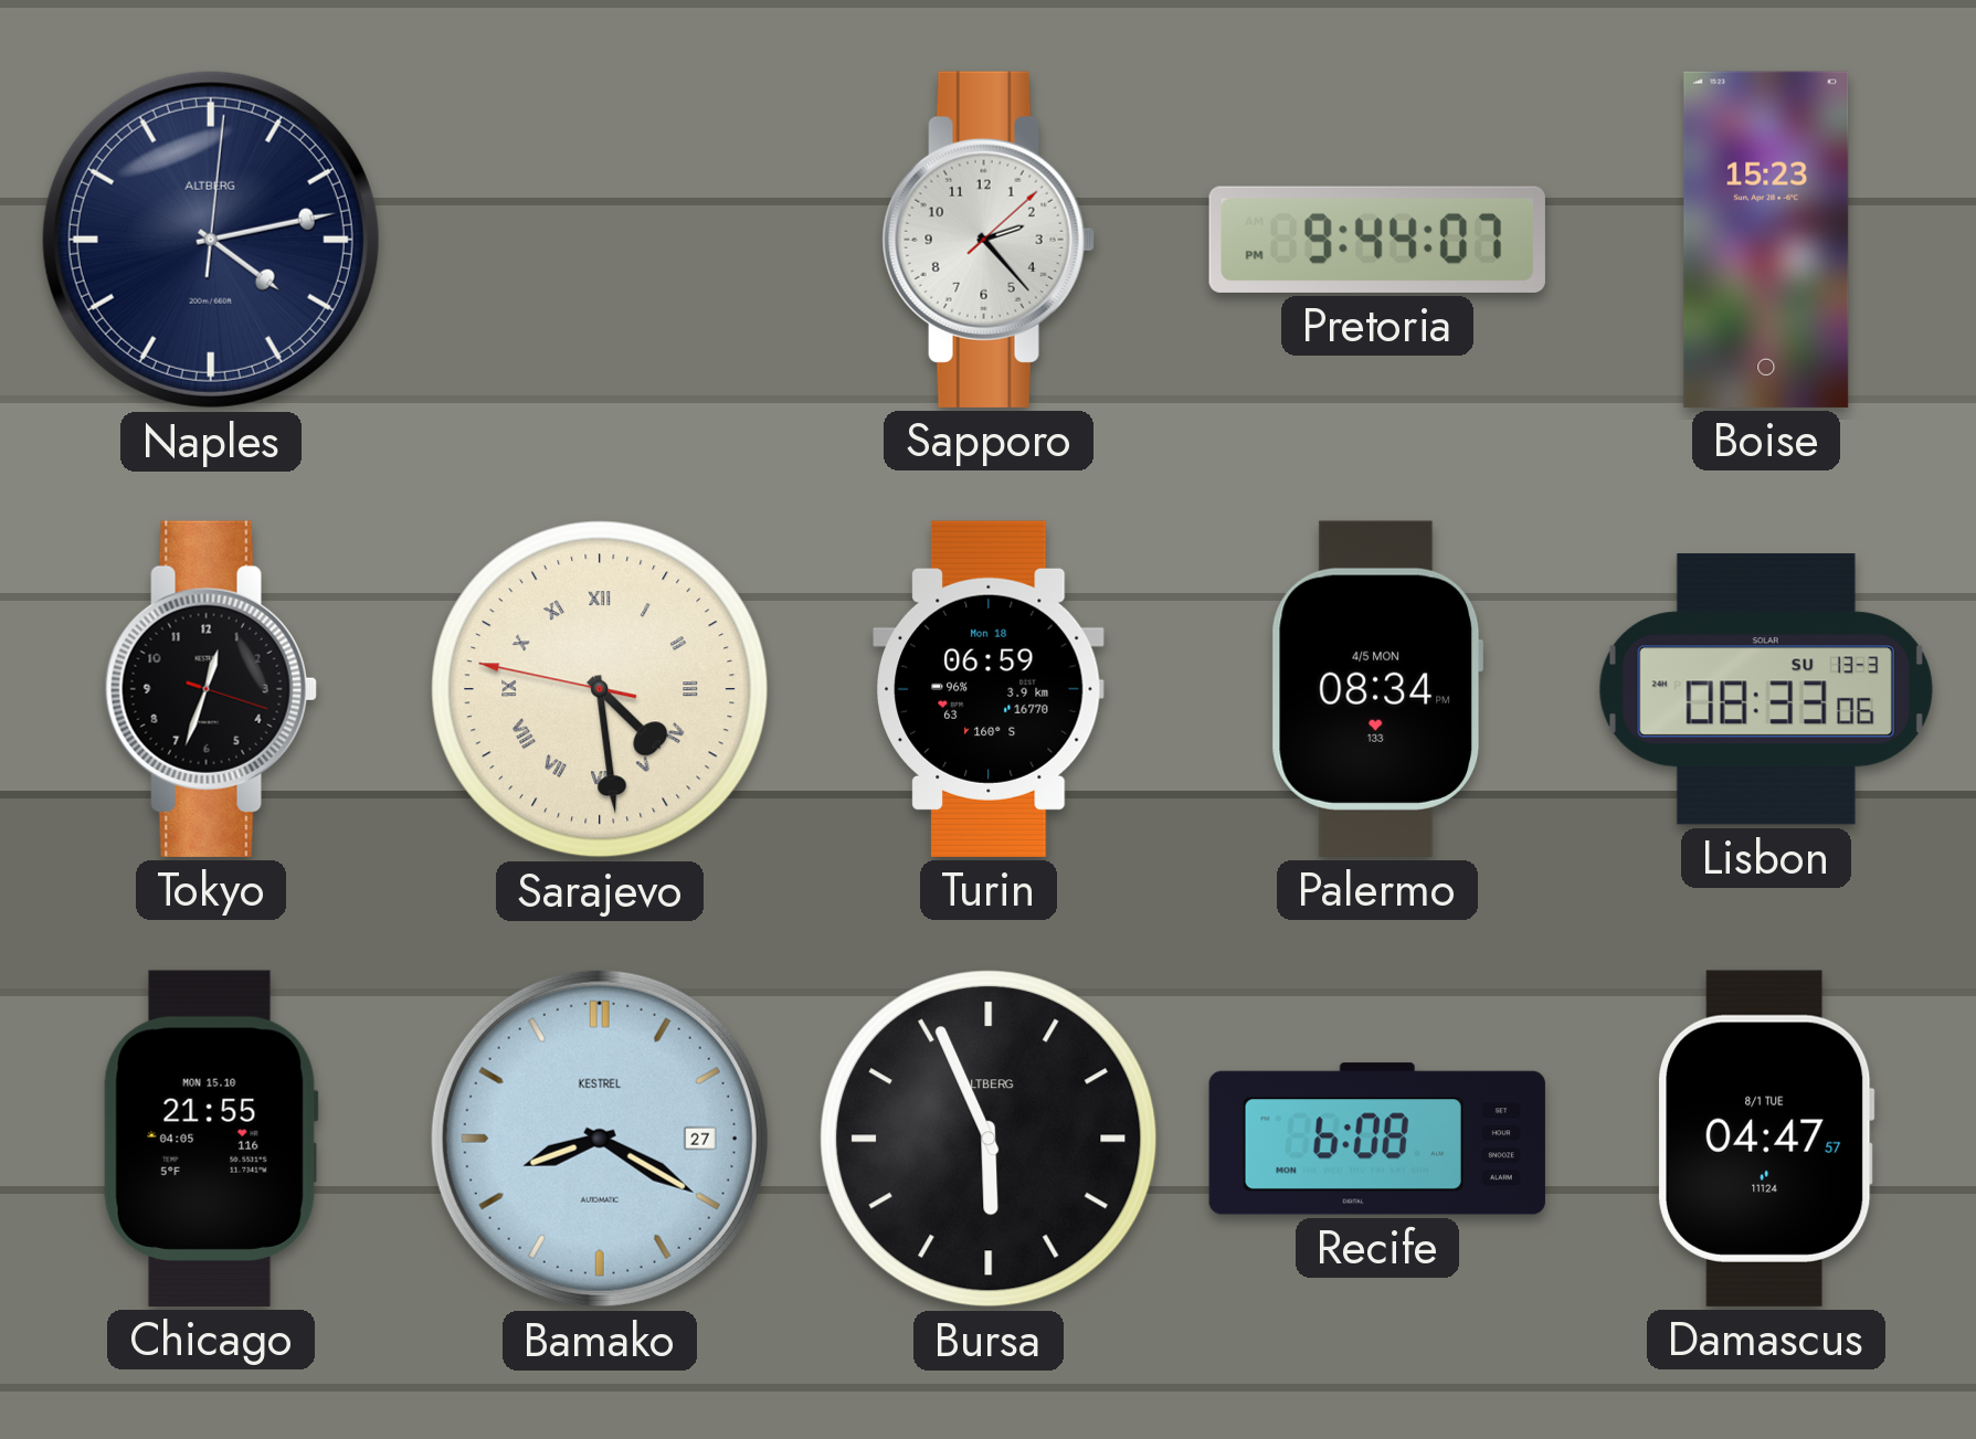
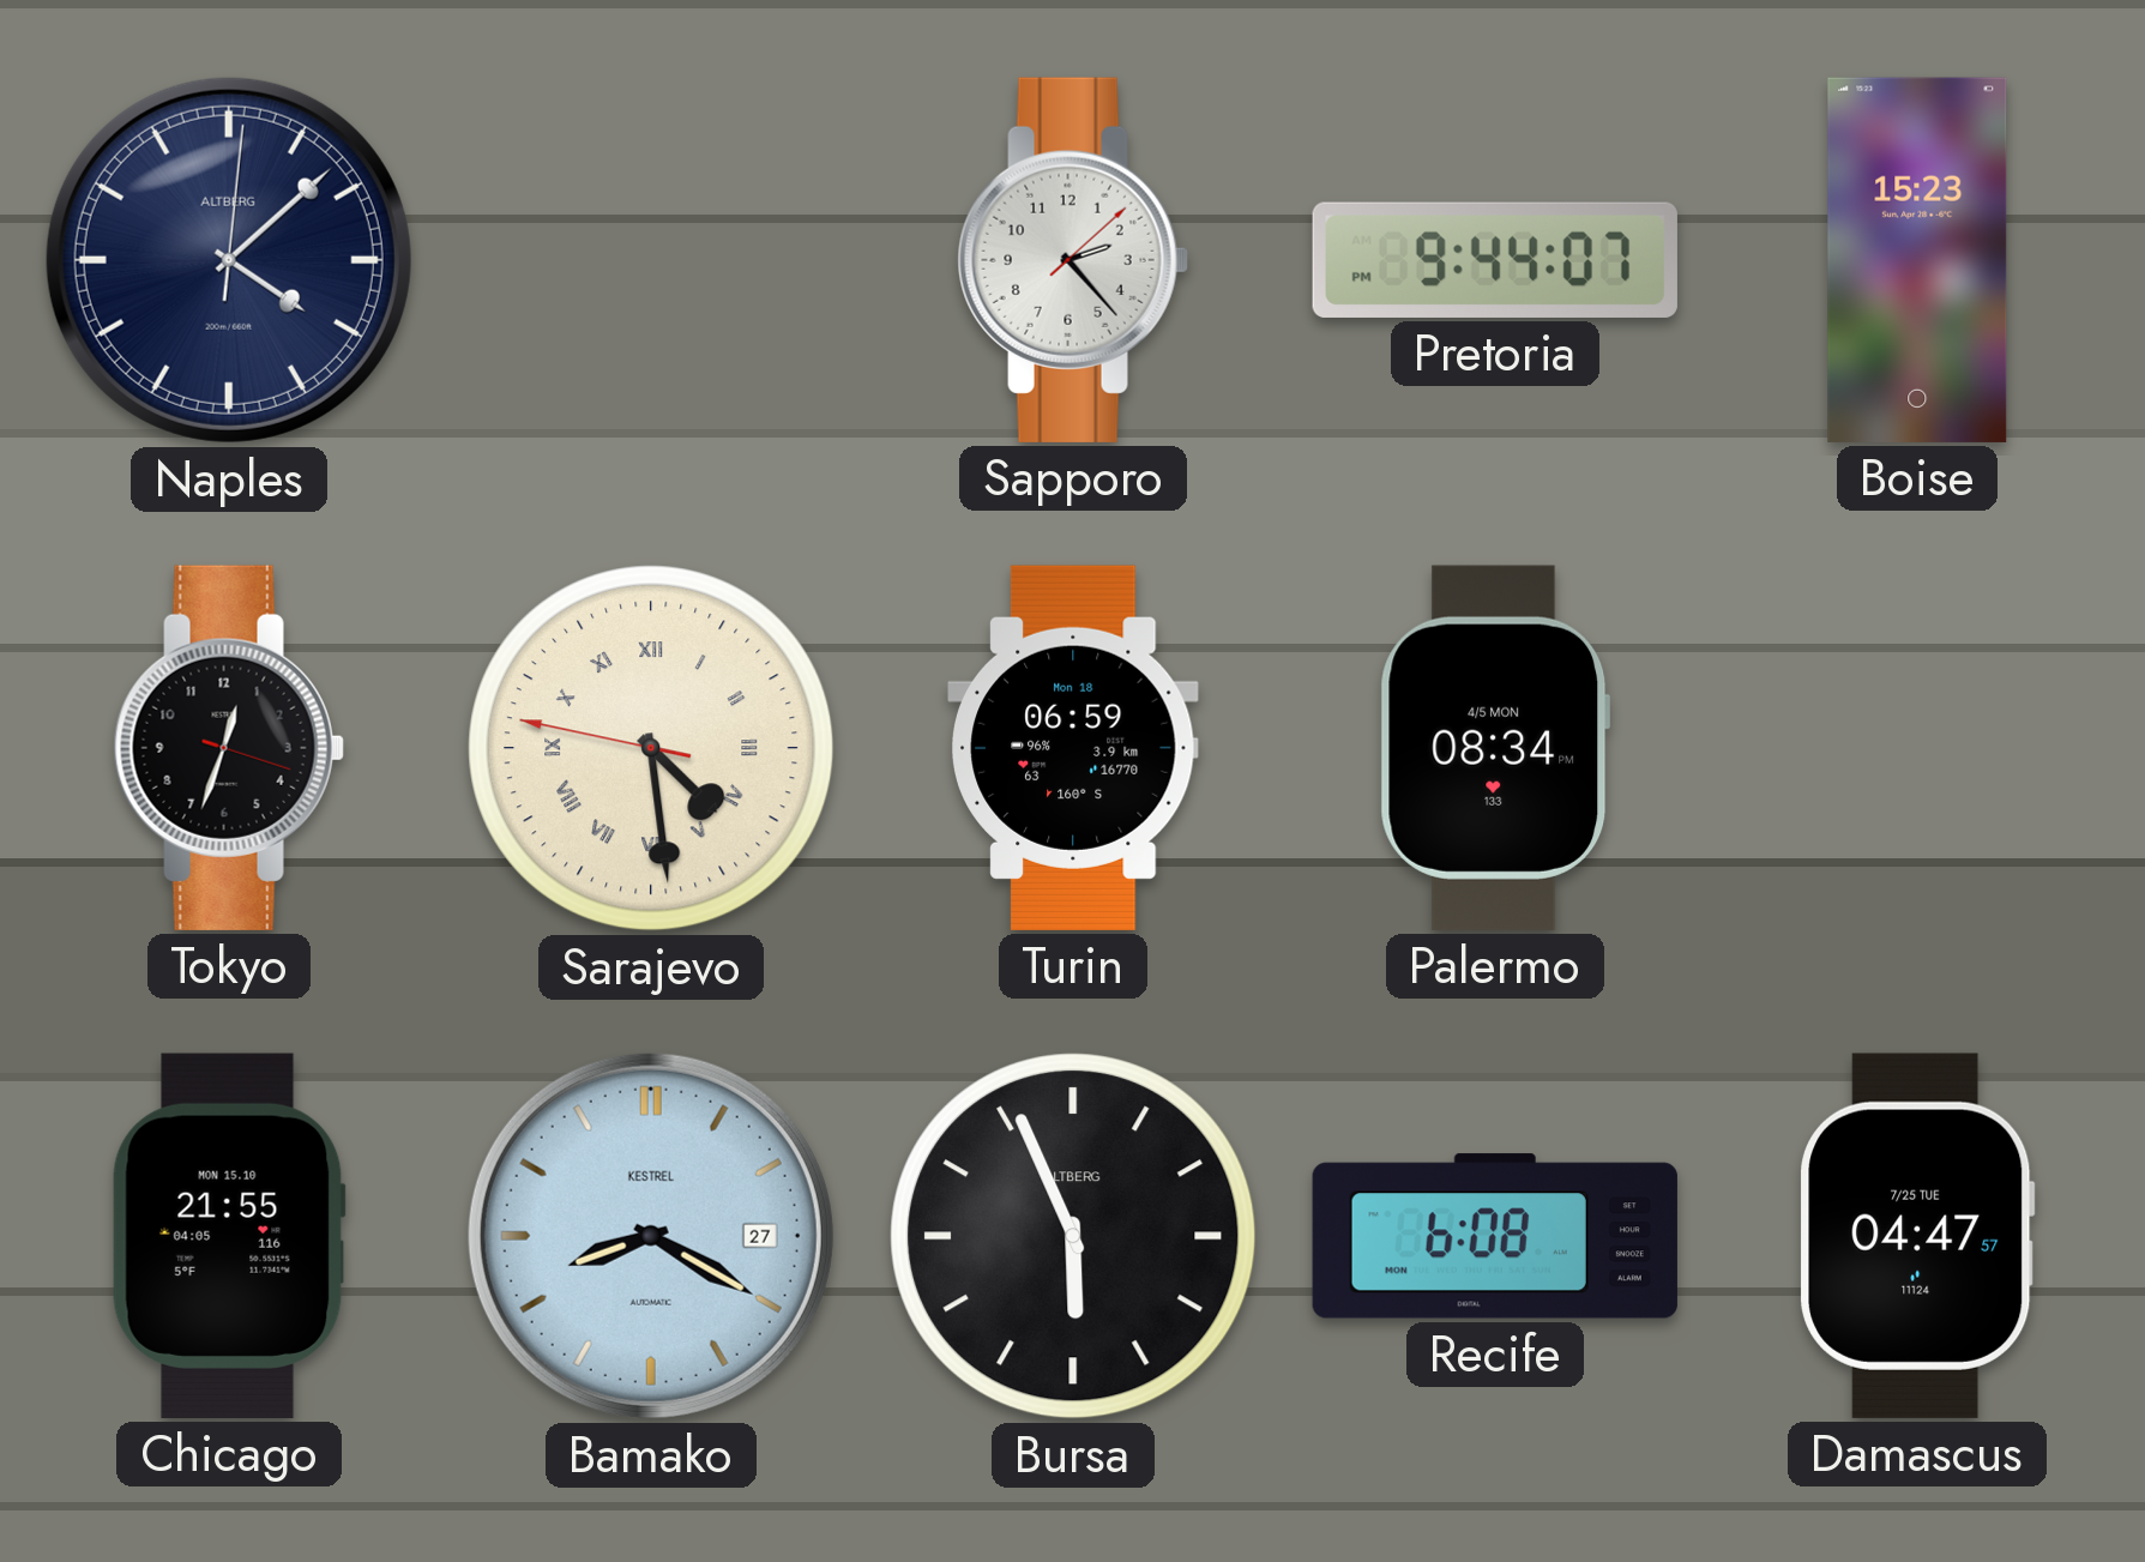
Naples: 4:13 -> 4:08
Lisbon: 08:33 -> none
Damascus date: 8/1 TUE -> 7/25 TUE
